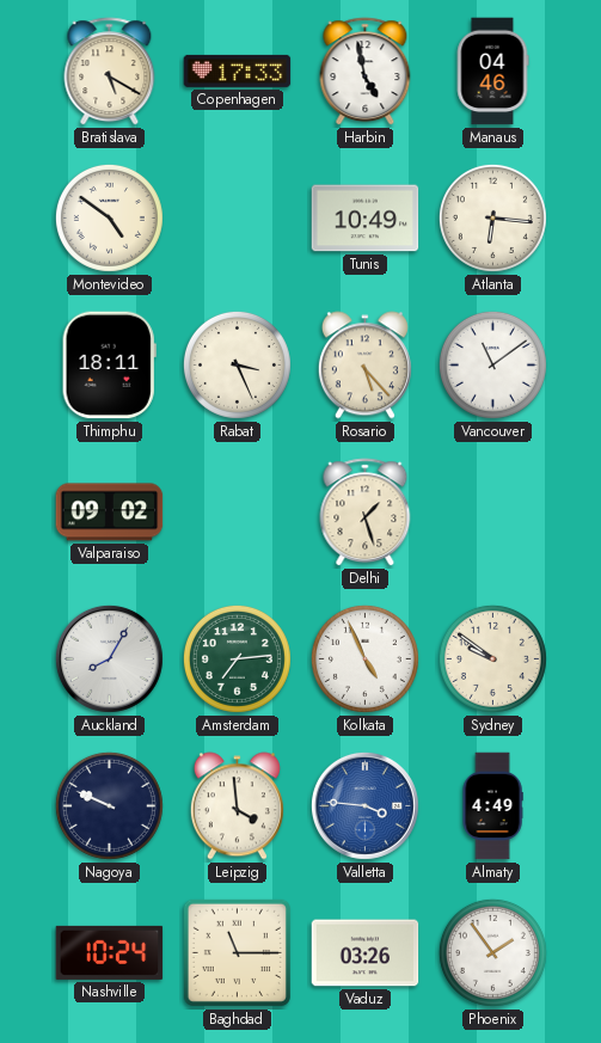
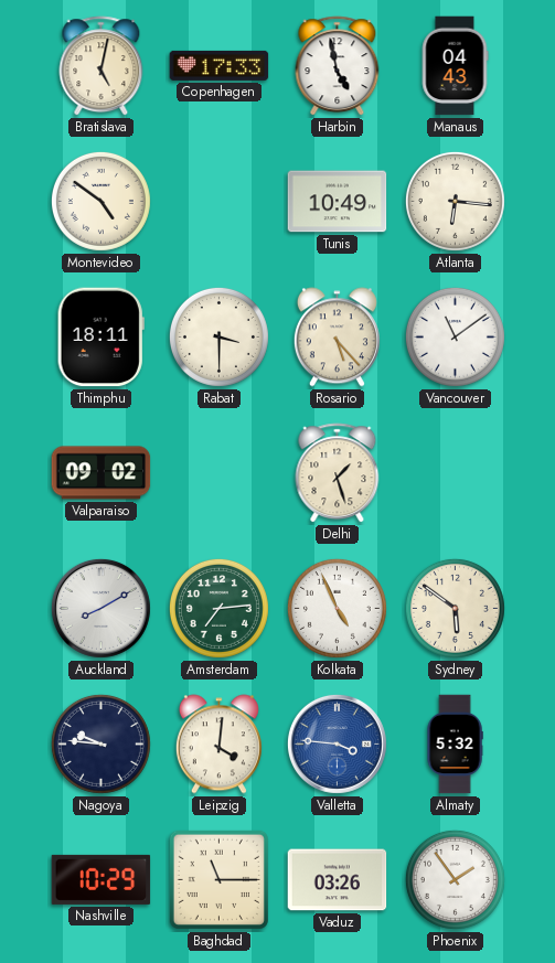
Bratislava: 5:20 -> 5:02
Manaus: 04:46 -> 04:43
Rabat: 3:26 -> 3:30
Auckland: 8:05 -> 8:10
Sydney: 9:51 -> 5:51
Nagoya: 9:49 -> 9:46
Leipzig: 3:59 -> 4:01
Almaty: 4:49 -> 5:32
Nashville: 10:24 -> 10:29
